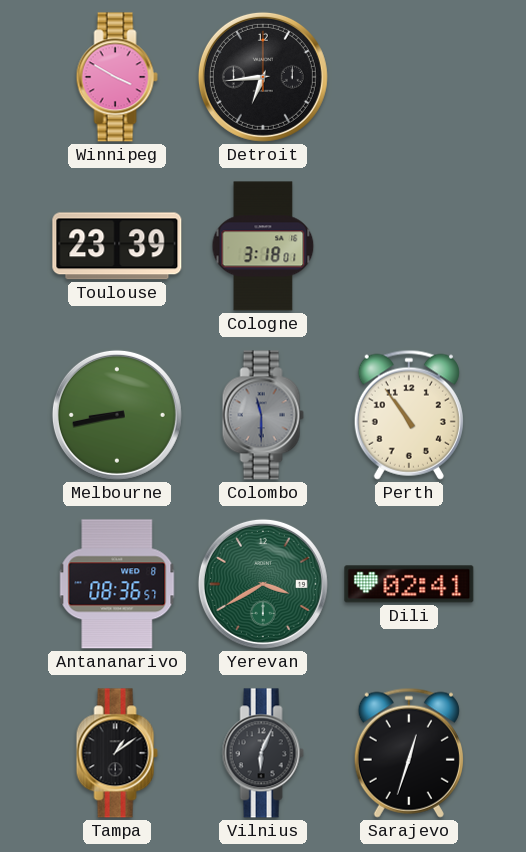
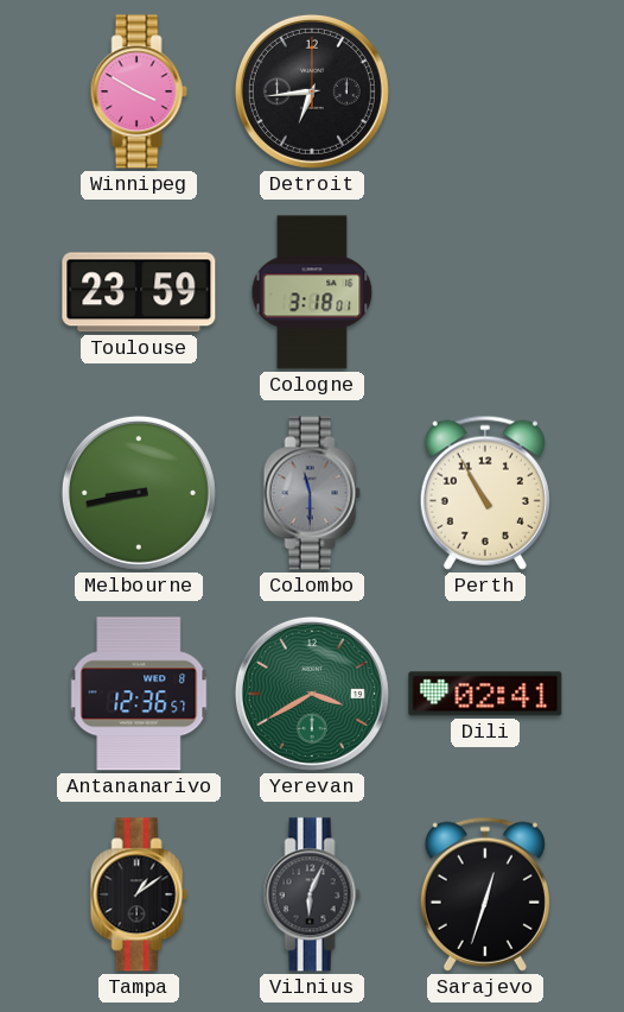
Toulouse: 23:39 -> 23:59
Perth: 10:54 -> 10:55
Antananarivo: 08:36 -> 12:36
